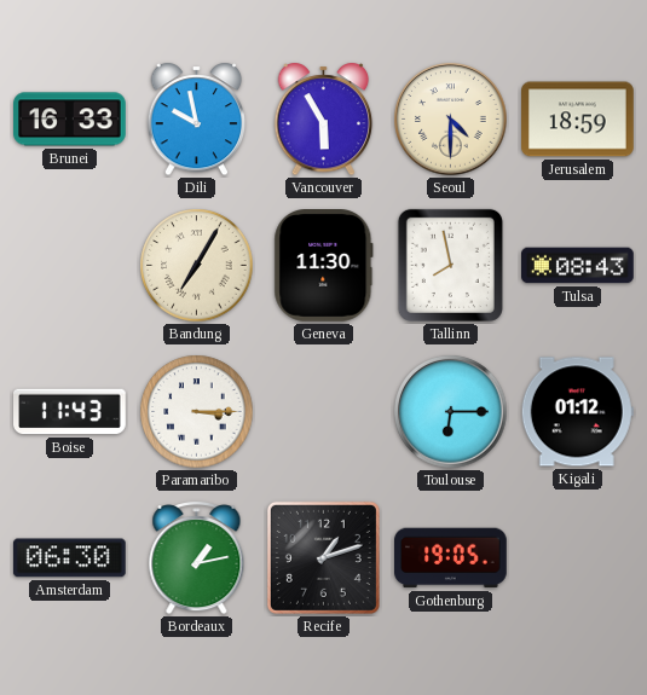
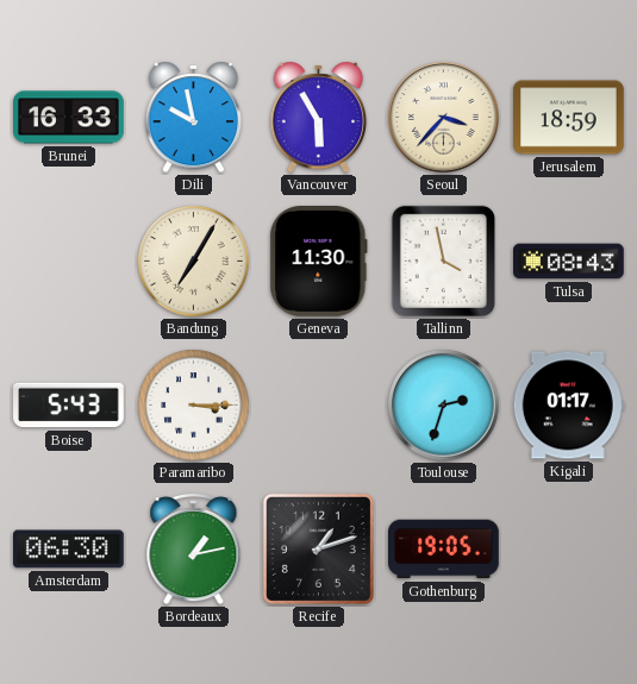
Seoul: 4:30 -> 3:37
Tallinn: 7:58 -> 3:58
Boise: 11:43 -> 5:43
Toulouse: 6:15 -> 2:33
Kigali: 01:12 -> 01:17
